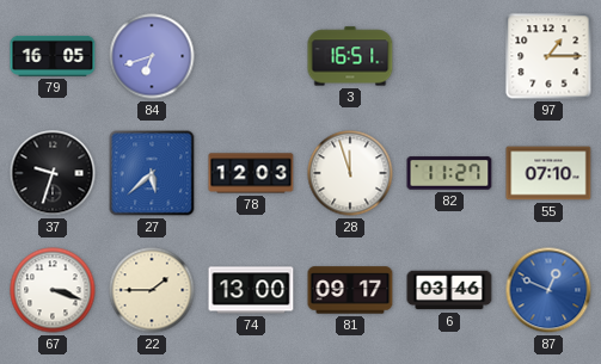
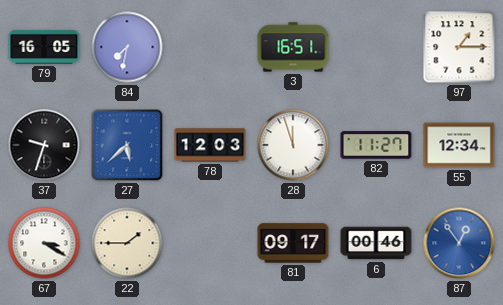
84: 6:42 -> 7:32
55: 07:10 -> 12:34
67: 3:18 -> 3:20
74: 13:00 -> none
6: 03:46 -> 00:46
87: 12:49 -> 12:54
